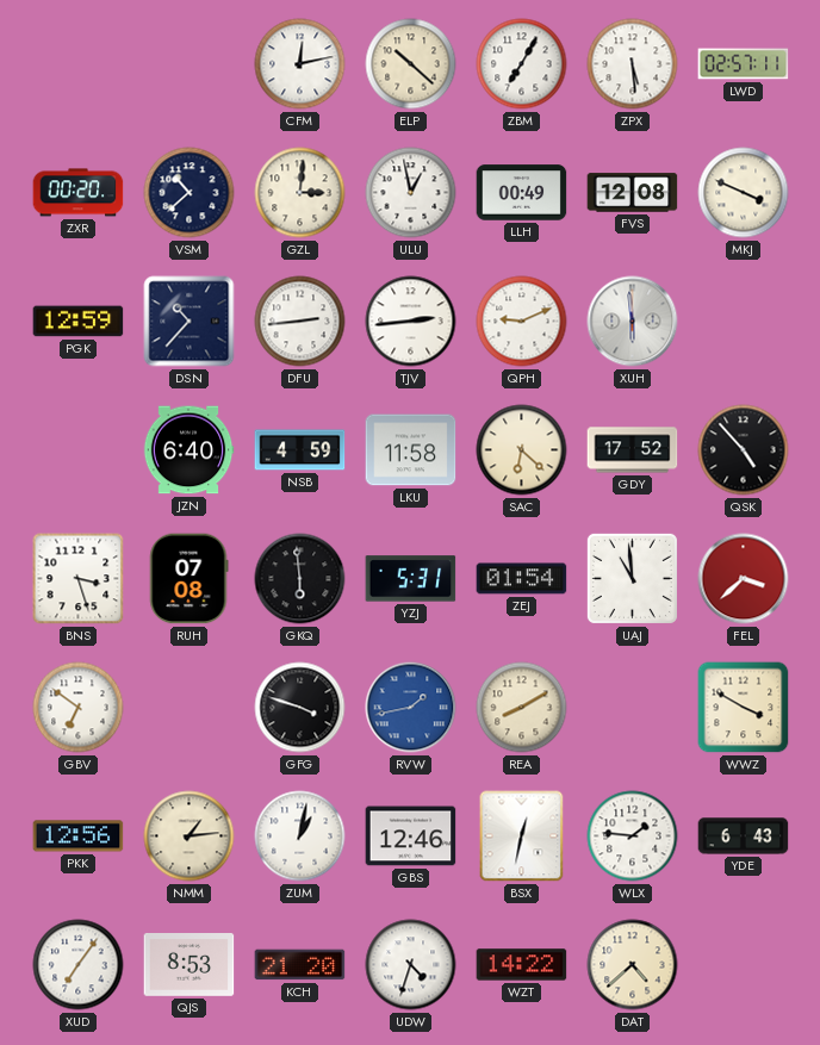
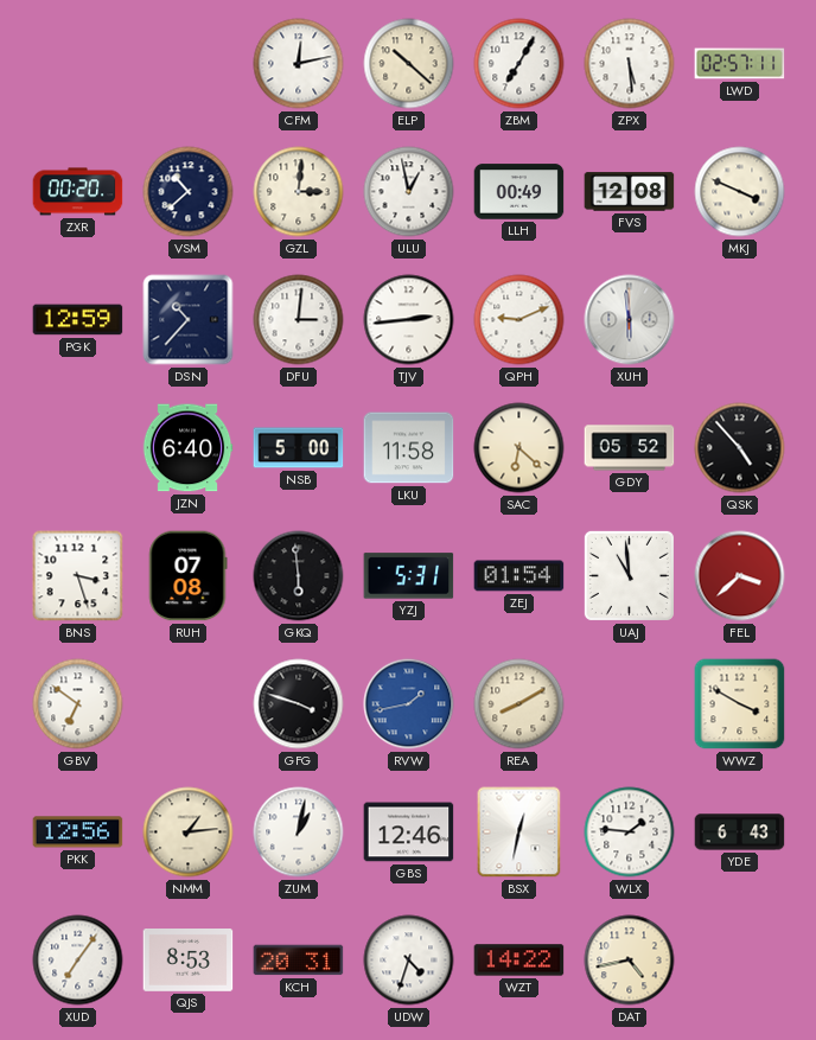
DFU: 2:44 -> 3:01
NSB: 4:59 -> 5:00
GDY: 17:52 -> 05:52
KCH: 21:20 -> 20:31
DAT: 4:38 -> 4:43
